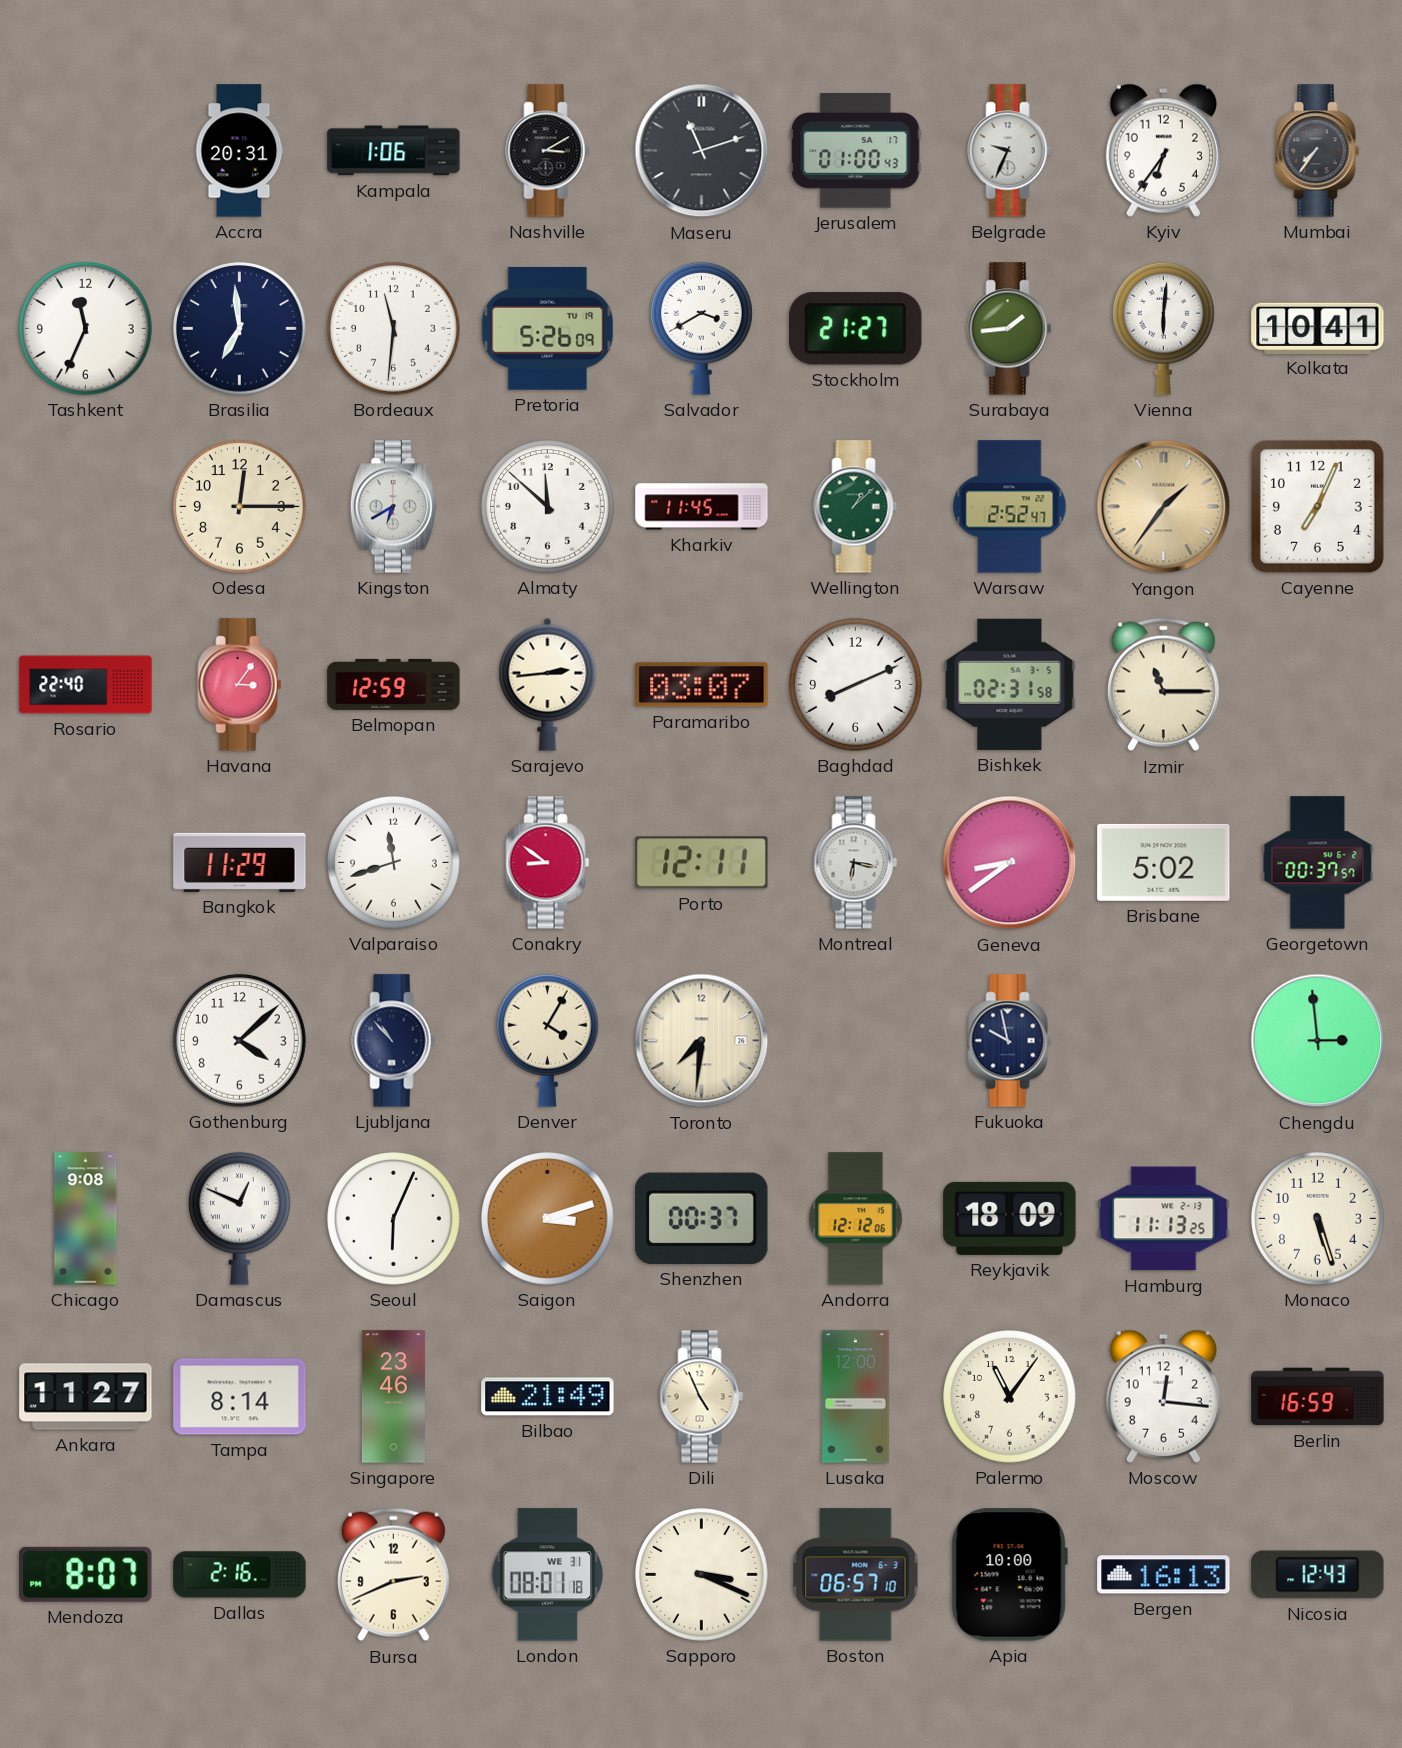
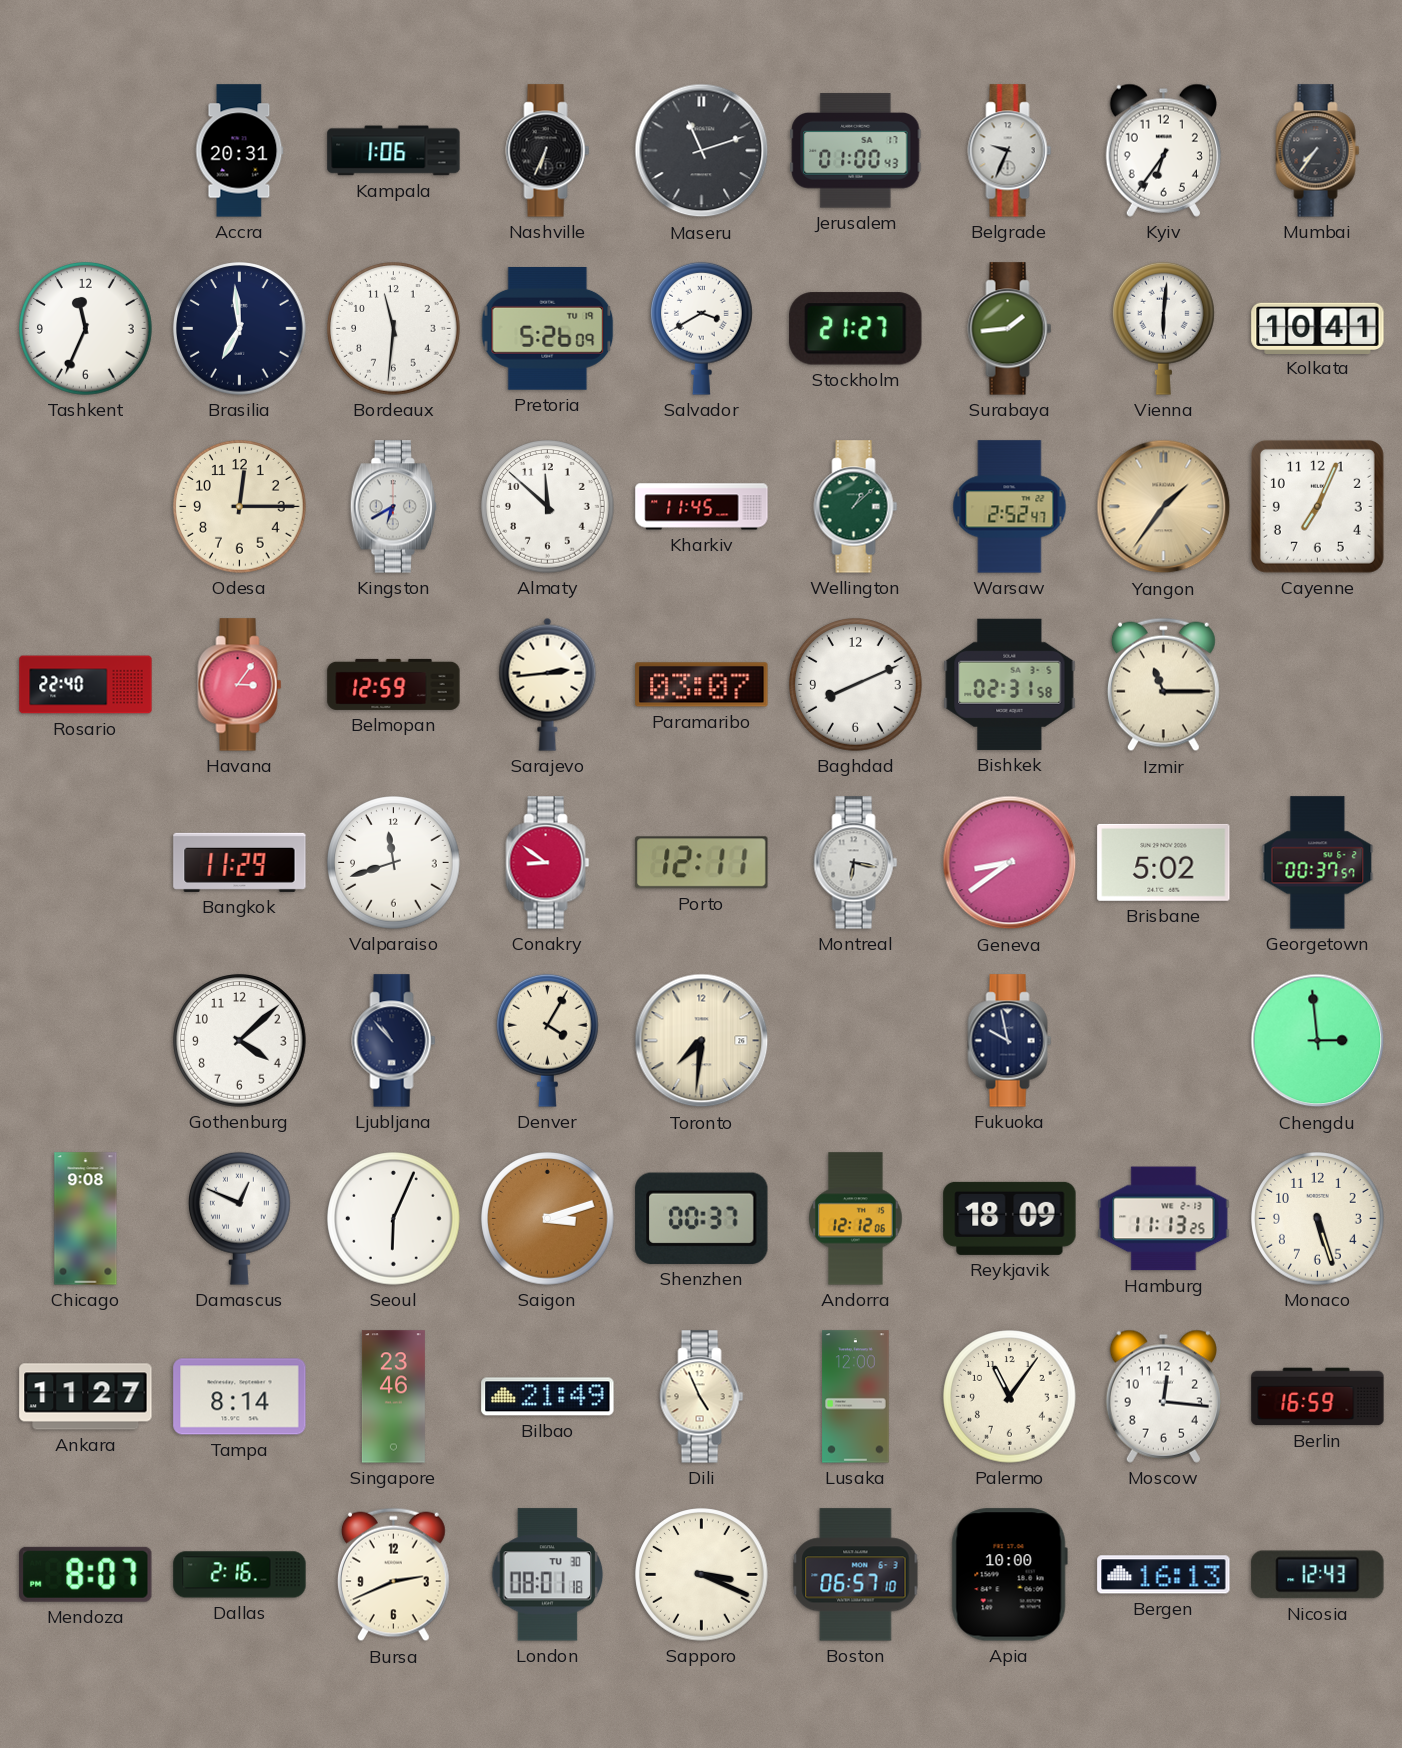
Nashville: 3:10 -> 6:34
London date: WE 31 -> TU 30
